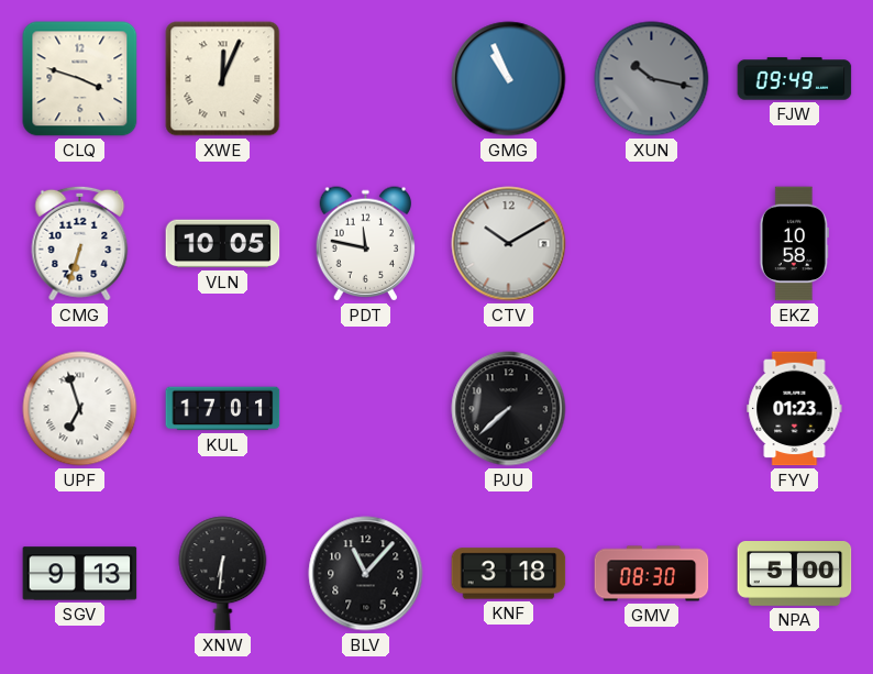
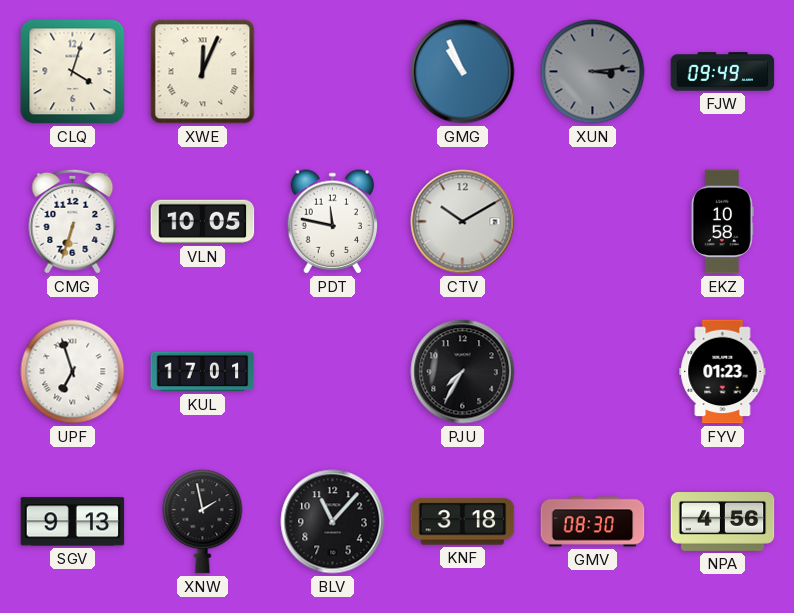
CLQ: 3:48 -> 4:03
XUN: 10:17 -> 3:14
PJU: 7:38 -> 7:35
XNW: 6:31 -> 1:58
NPA: 5:00 -> 4:56
